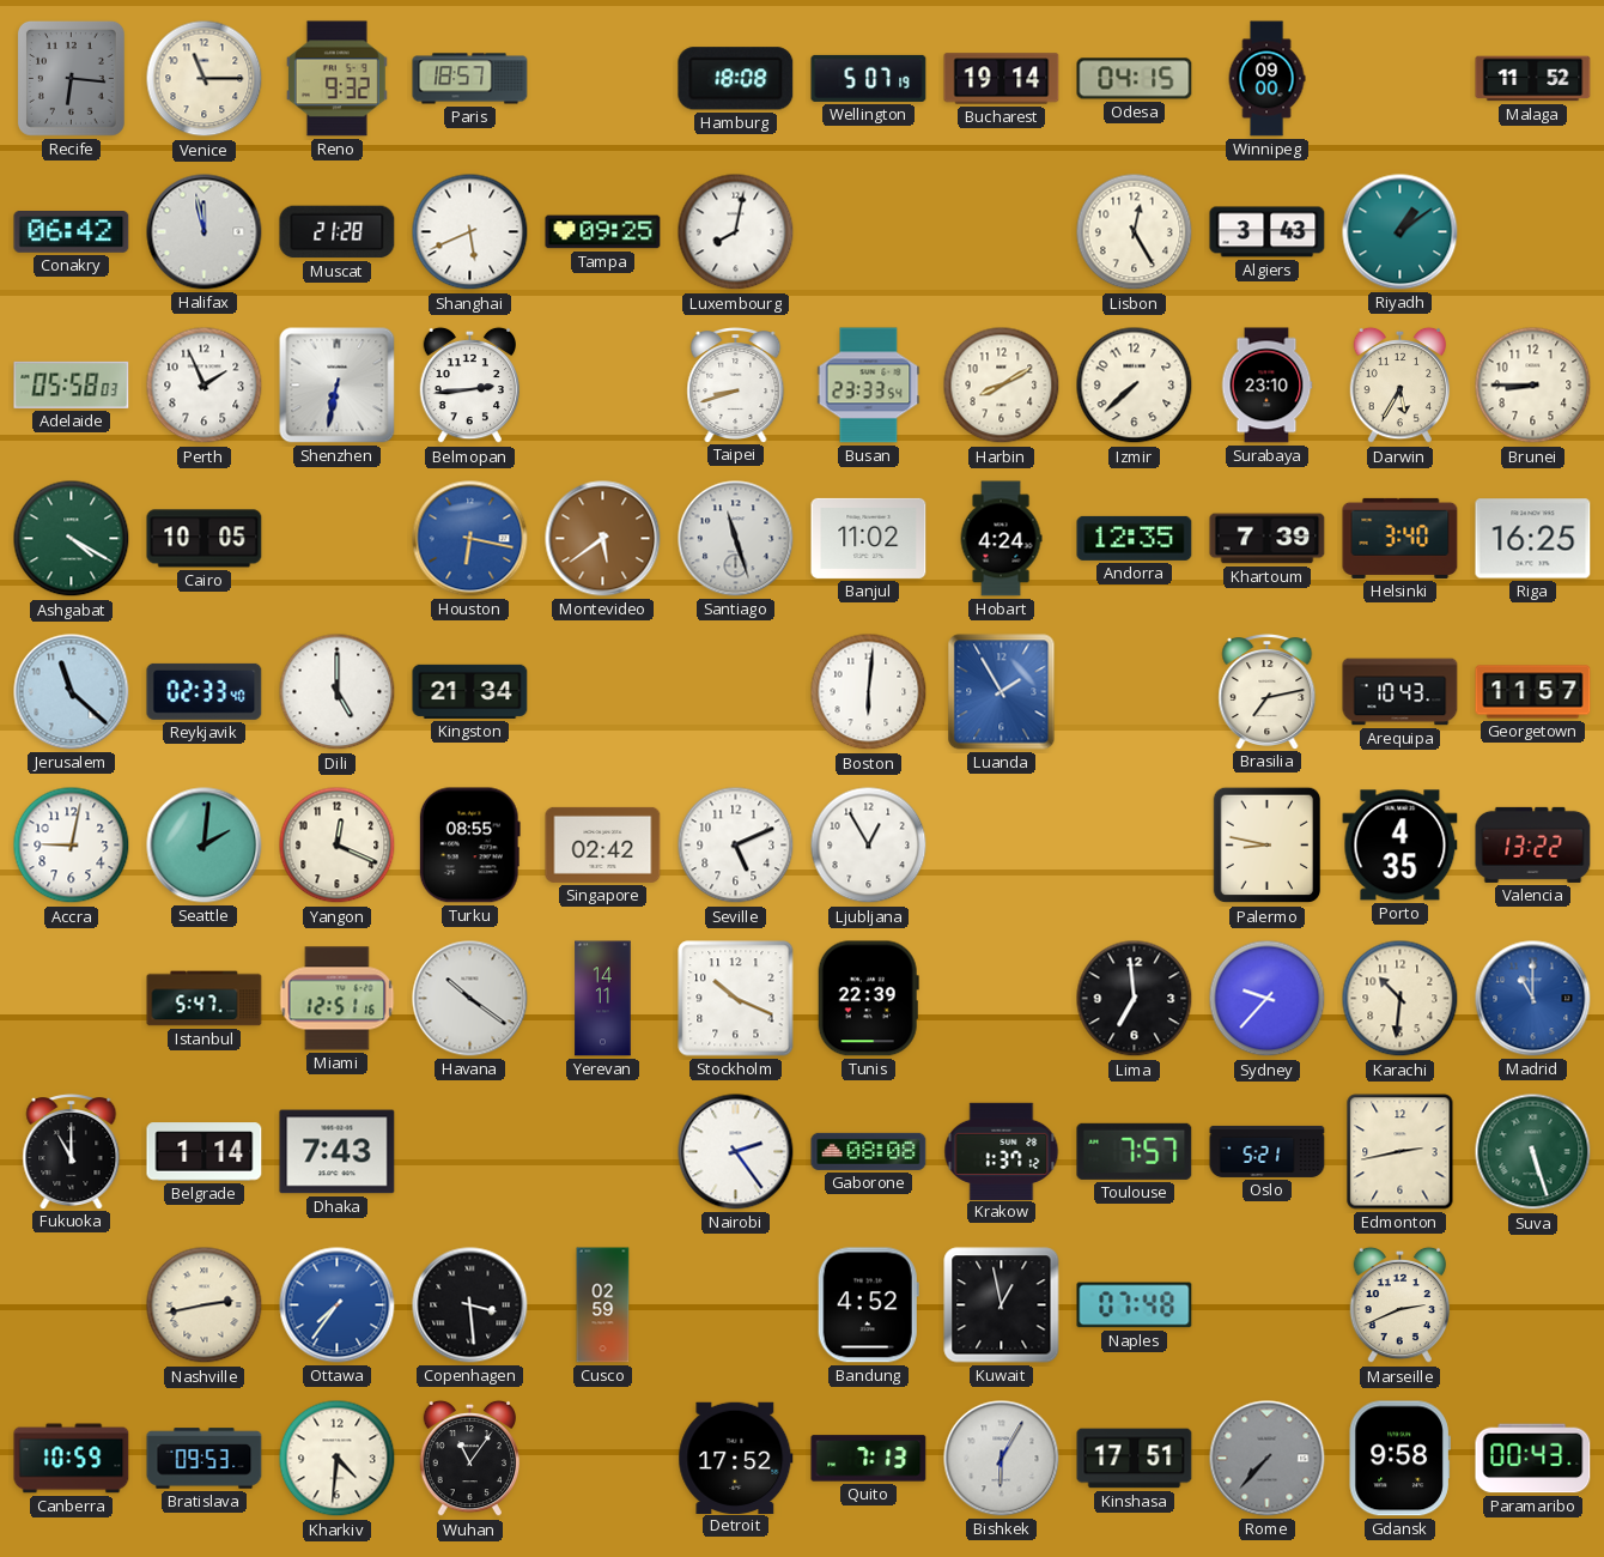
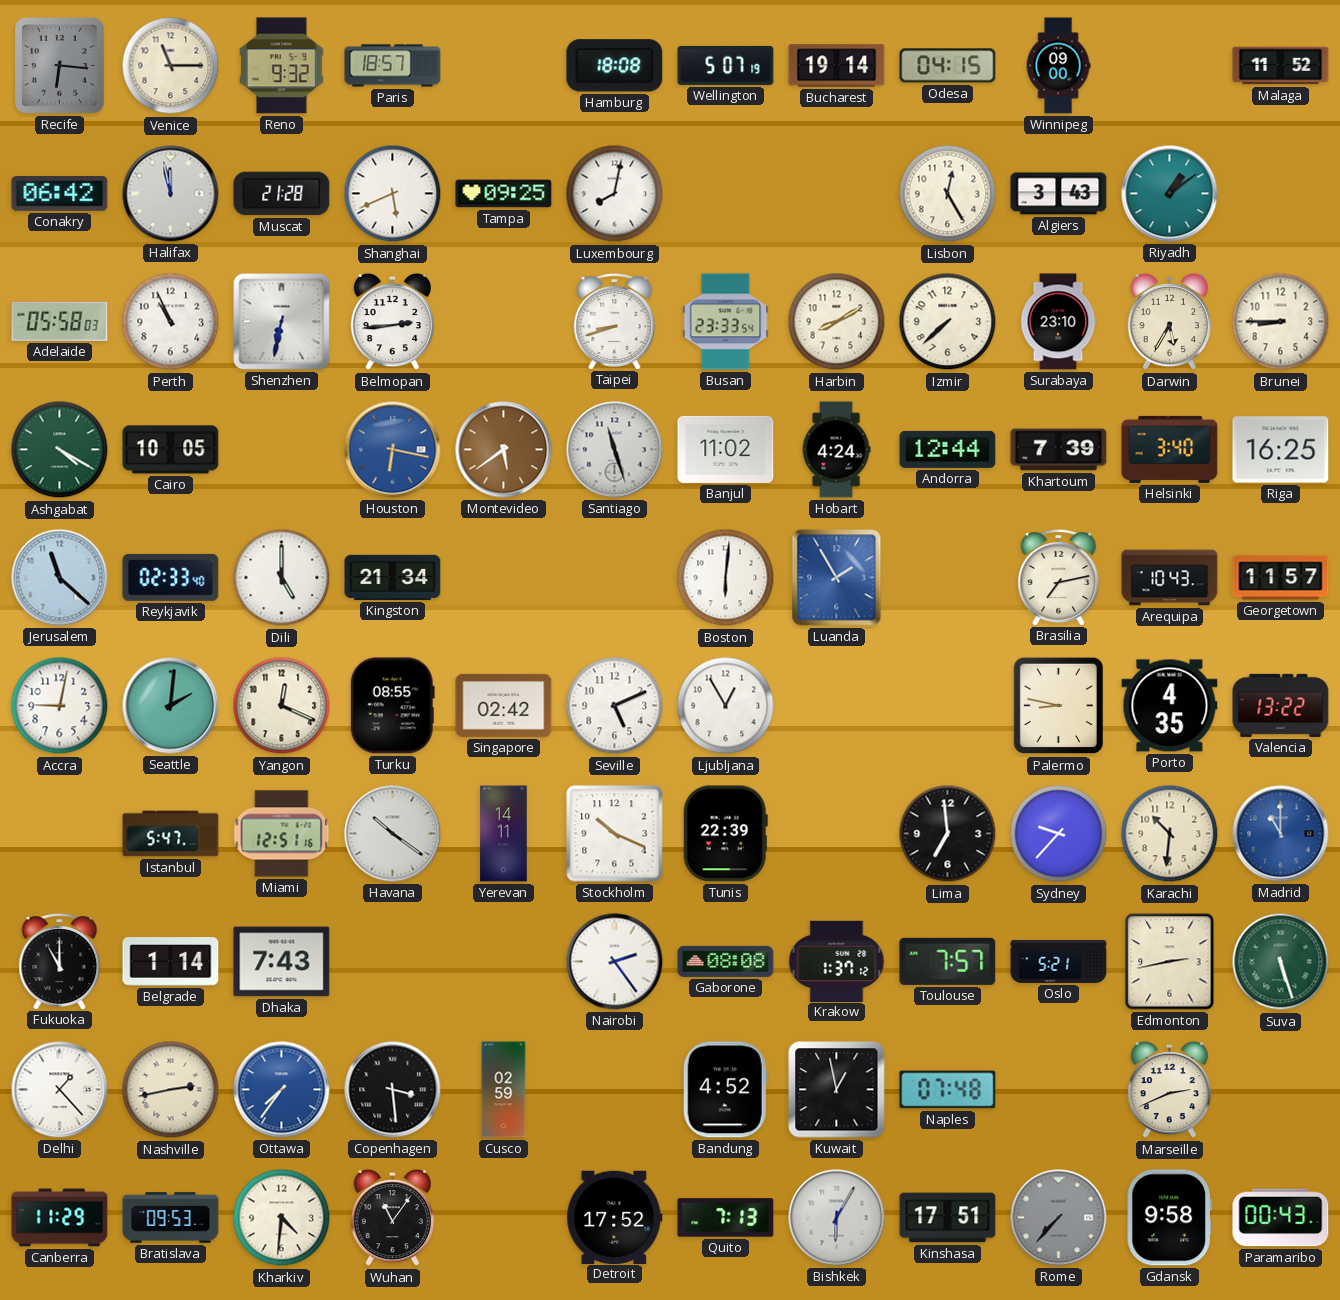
Perth: 1:56 -> 10:56
Andorra: 12:35 -> 12:44
Delhi: none -> 1:23
Canberra: 10:59 -> 11:29
